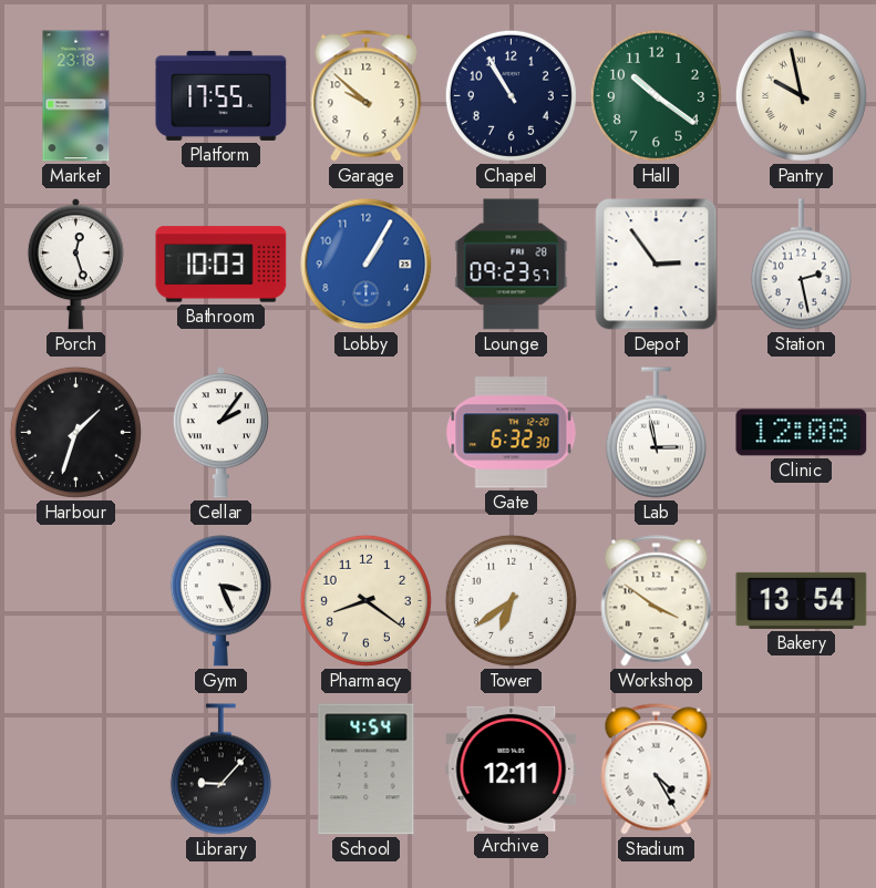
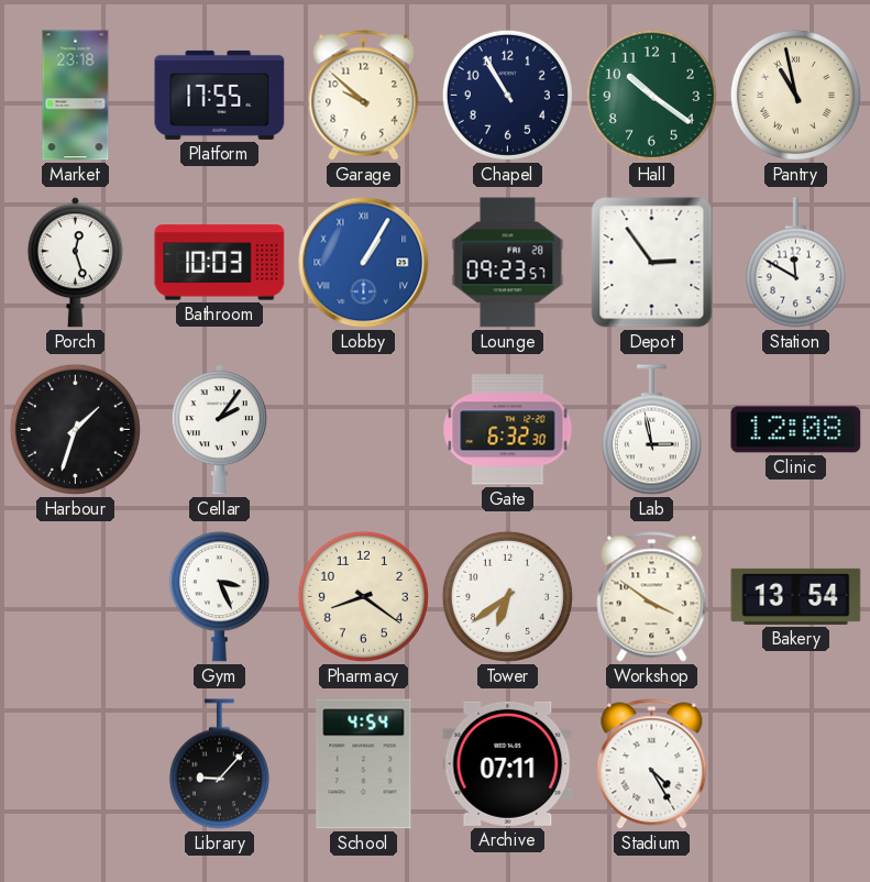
Pantry: 9:58 -> 10:58
Lobby numerals: Arabic -> Roman
Station: 2:28 -> 11:50
Archive: 12:11 -> 07:11
